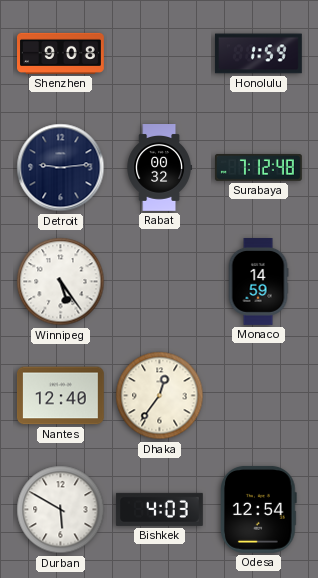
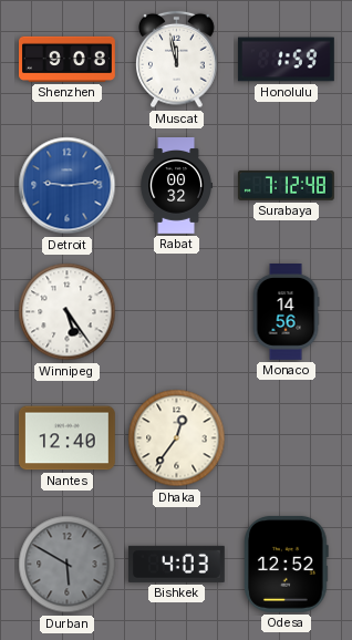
Muscat: none -> 11:58
Detroit dial: navy -> blue
Monaco: 14:59 -> 14:56
Durban dial: white -> grey
Odesa: 12:54 -> 12:52
